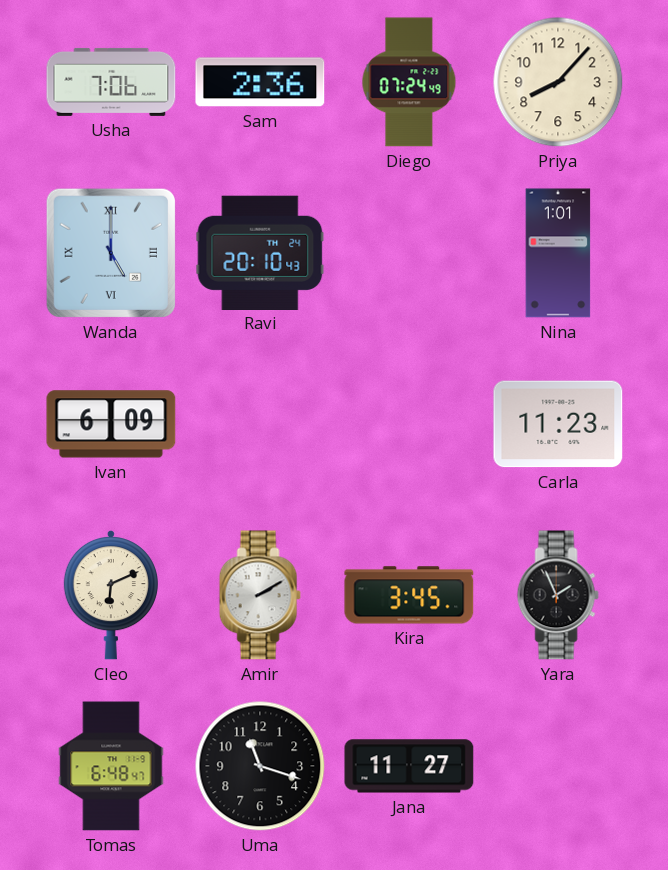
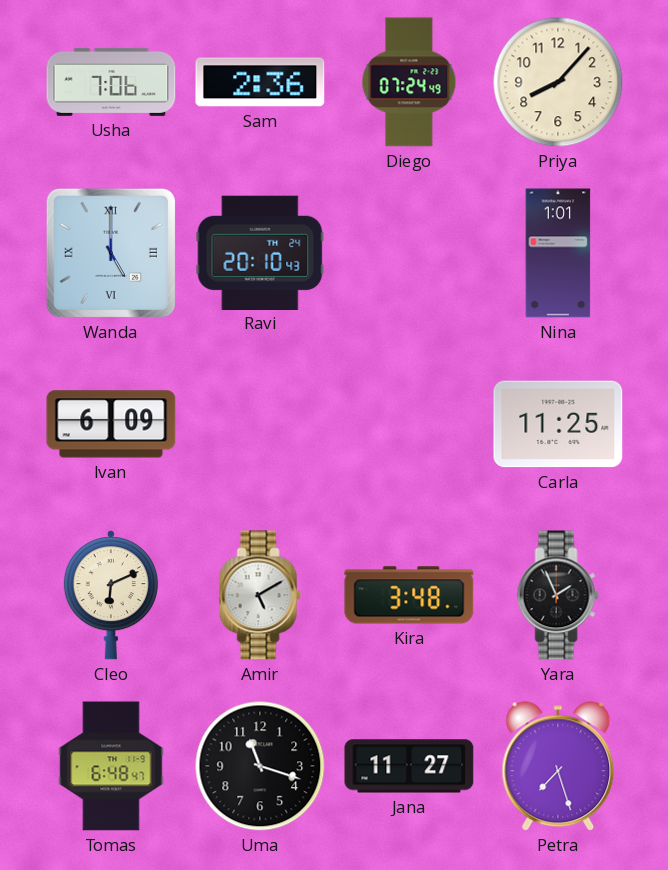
Carla: 11:23 -> 11:25
Amir: 2:10 -> 5:10
Kira: 3:45 -> 3:48
Petra: none -> 7:27
